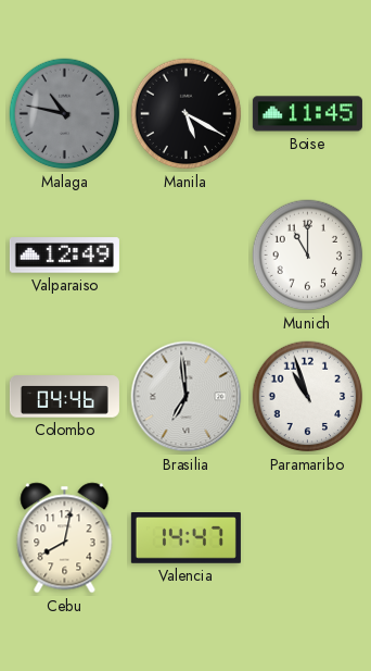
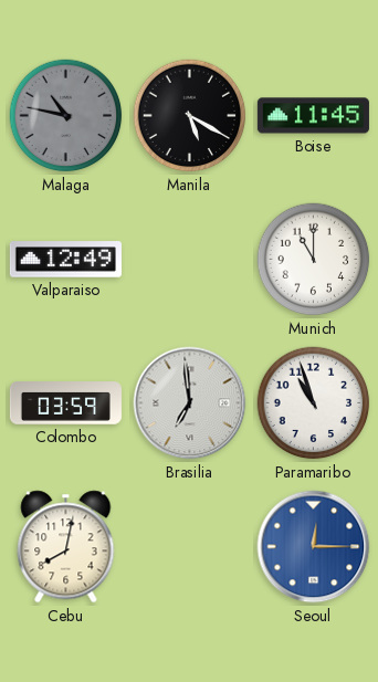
Colombo: 04:46 -> 03:59
Valencia: 14:47 -> none
Seoul: none -> 12:15
